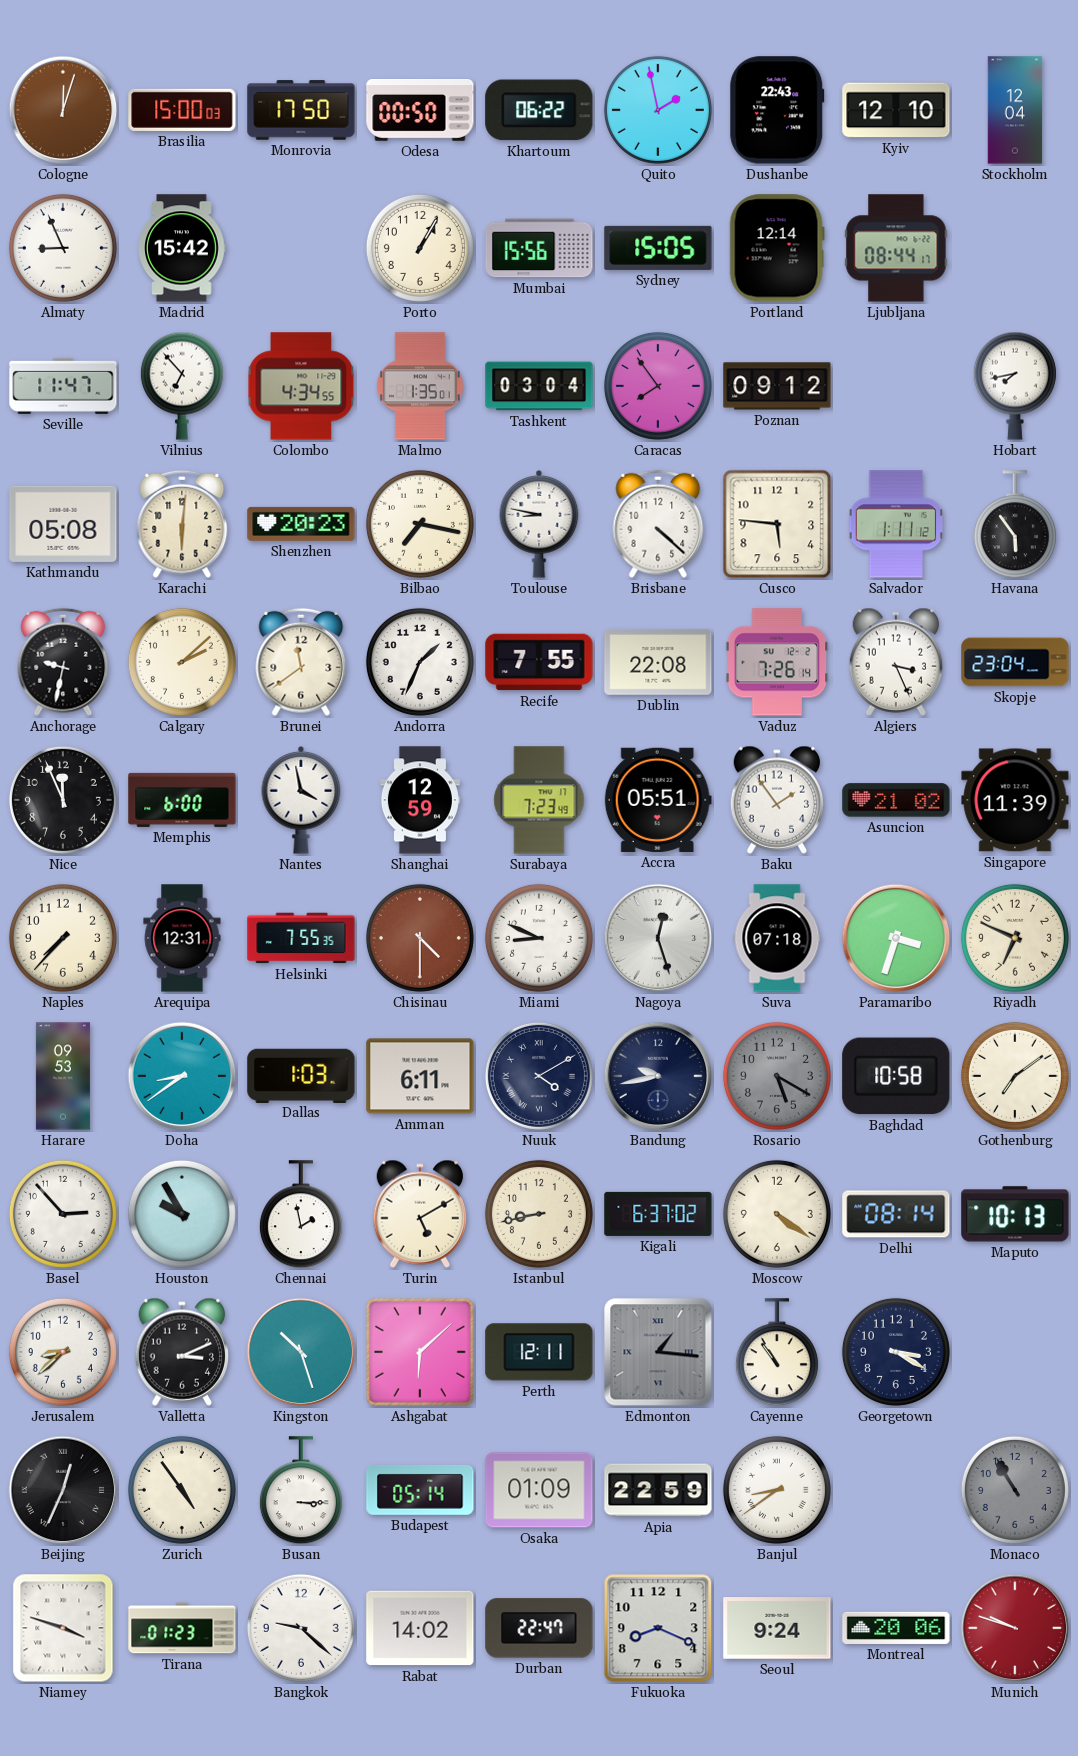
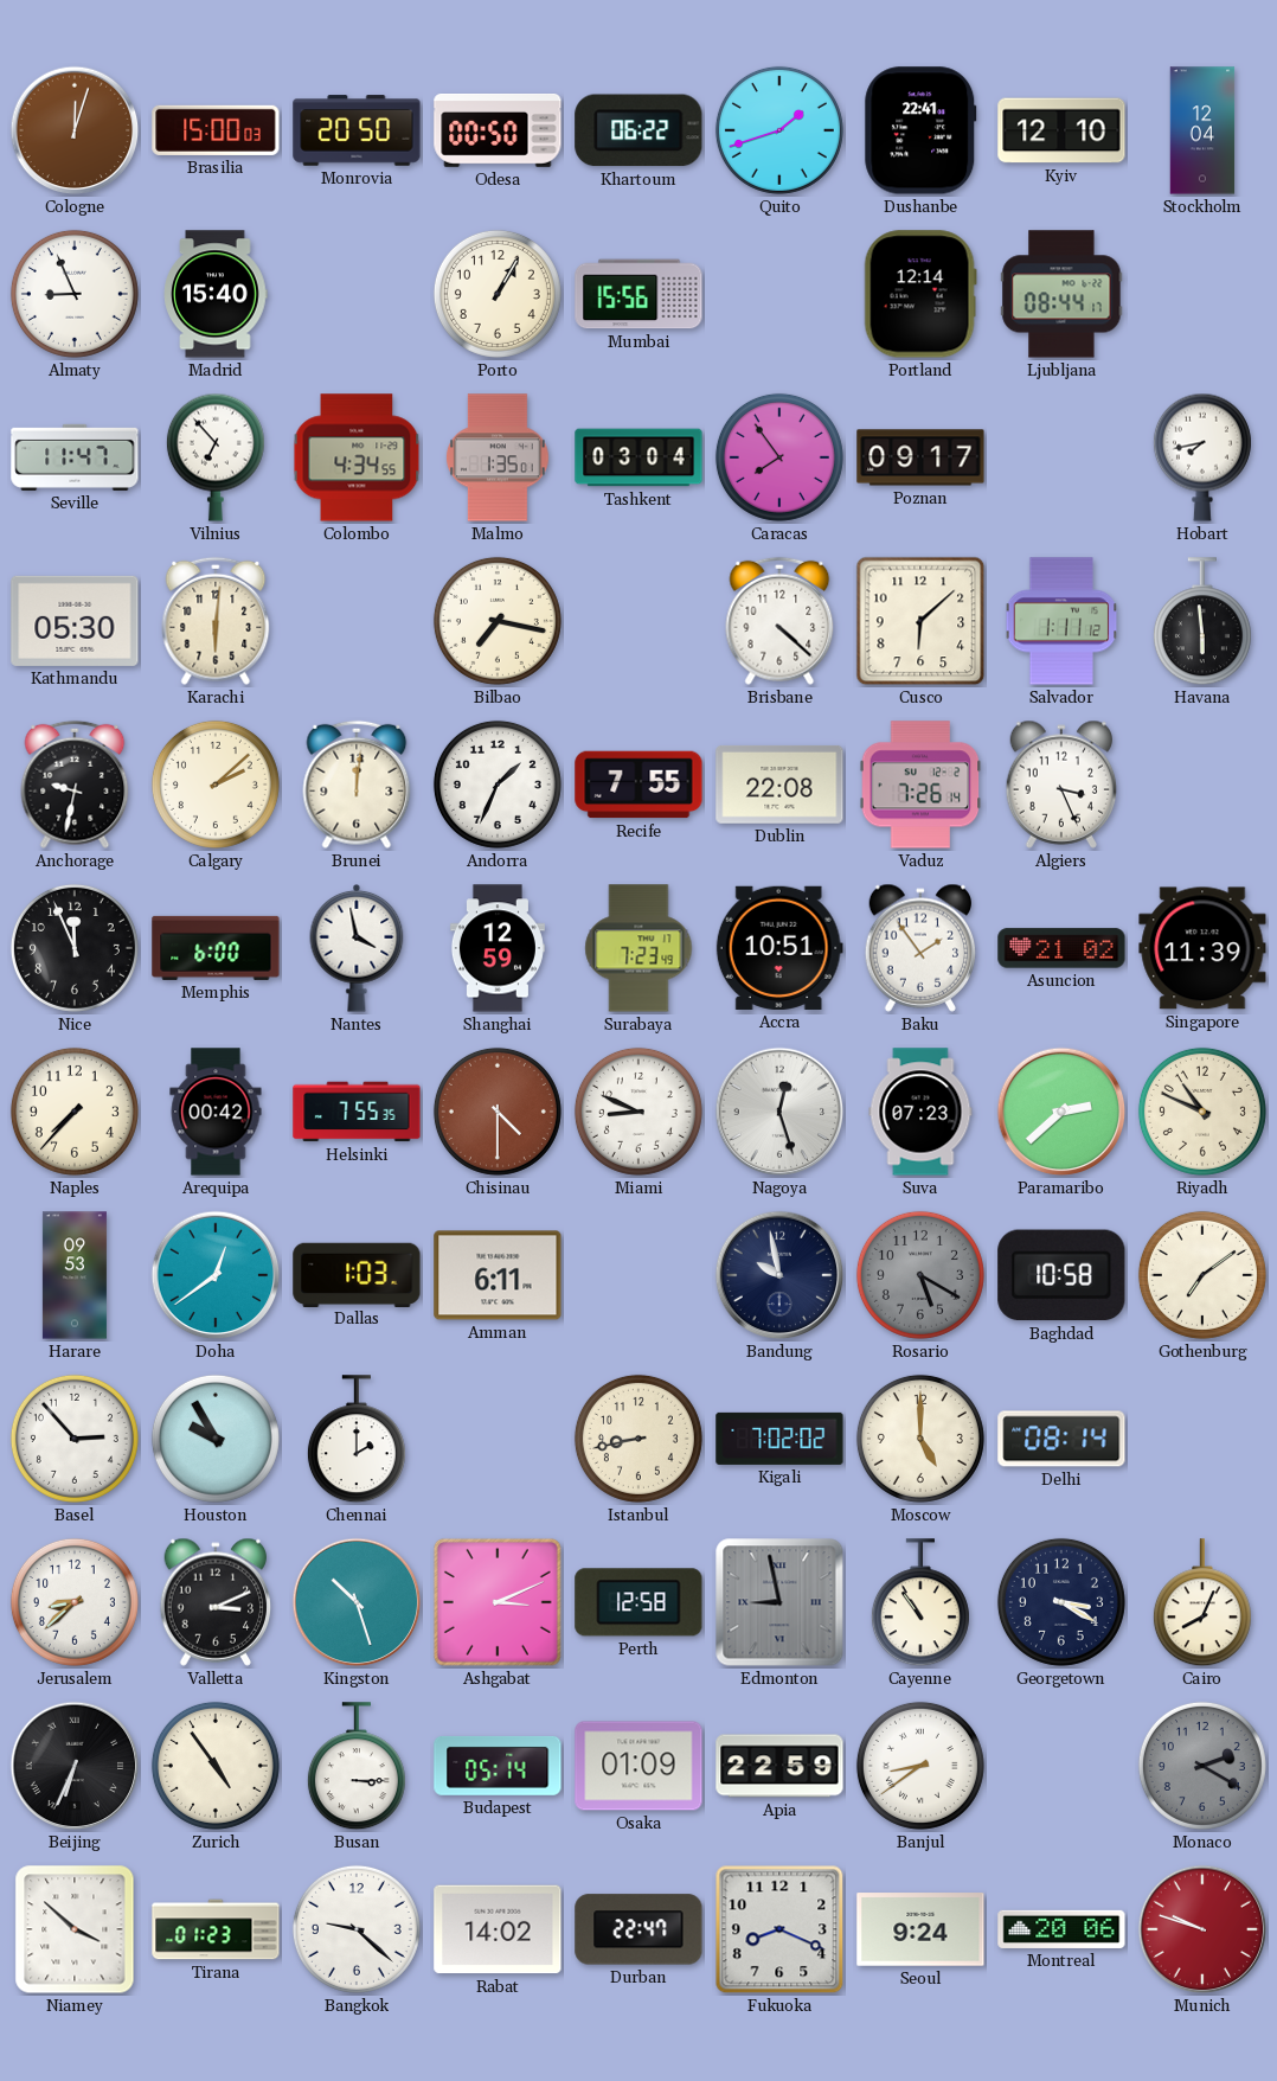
Monrovia: 17:50 -> 20:50
Quito: 1:58 -> 1:42
Dushanbe: 22:43 -> 22:41
Madrid: 15:42 -> 15:40
Sydney: 15:05 -> none
Poznan: 09:12 -> 09:17
Kathmandu: 05:08 -> 05:30
Shenzhen: 20:23 -> none
Toulouse: 8:47 -> none
Cusco: 5:46 -> 6:08
Havana: 5:54 -> 5:59
Brunei: 11:39 -> 12:01
Skopje: 23:04 -> none
Accra: 05:51 -> 10:51
Arequipa: 12:31 -> 00:42
Suva: 07:18 -> 07:23
Paramaribo: 3:33 -> 2:38
Riyadh: 6:49 -> 10:49
Doha: 8:39 -> 12:39
Nuuk: 4:10 -> none
Bandung: 9:43 -> 9:58
Chennai: 1:58 -> 2:00
Turin: 5:10 -> none
Kigali: 6:37 -> 7:02
Moscow: 4:21 -> 5:00
Maputo: 10:13 -> none
Ashgabat: 6:08 -> 3:11
Perth: 12:11 -> 12:58
Edmonton: 1:16 -> 8:58
Cairo: none -> 8:04
Beijing: 12:34 -> 6:34
Monaco: 10:55 -> 2:20
Niamey: 3:48 -> 3:52
